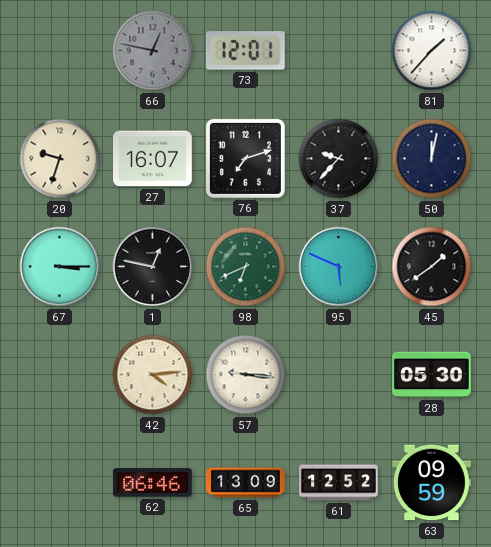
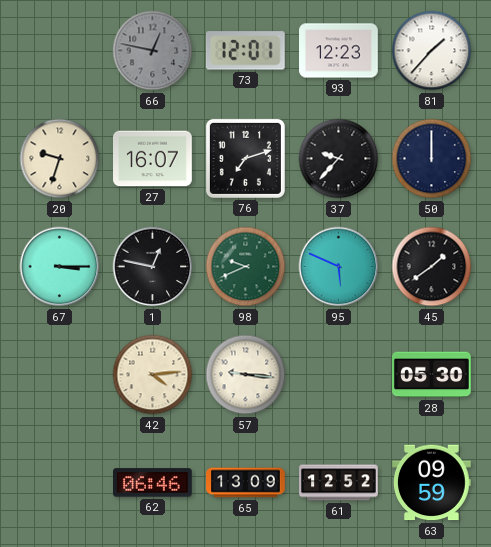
93: none -> 12:23
50: 12:02 -> 12:00
98: 6:41 -> 9:41
